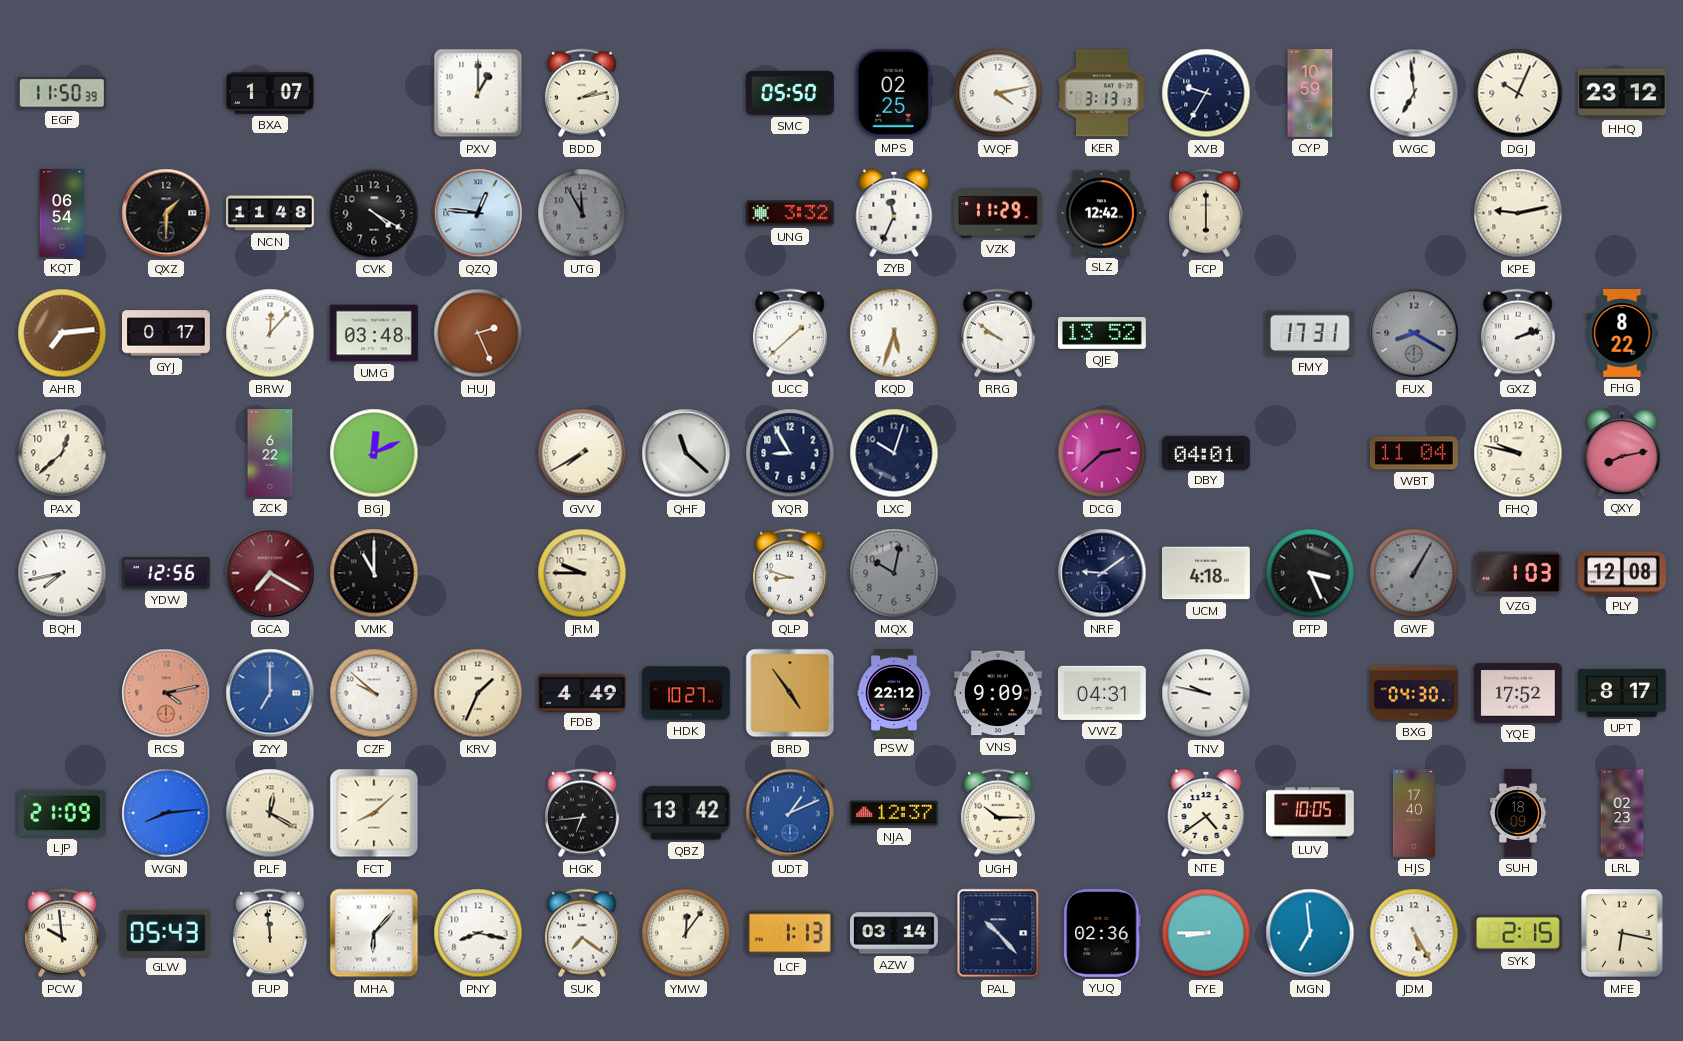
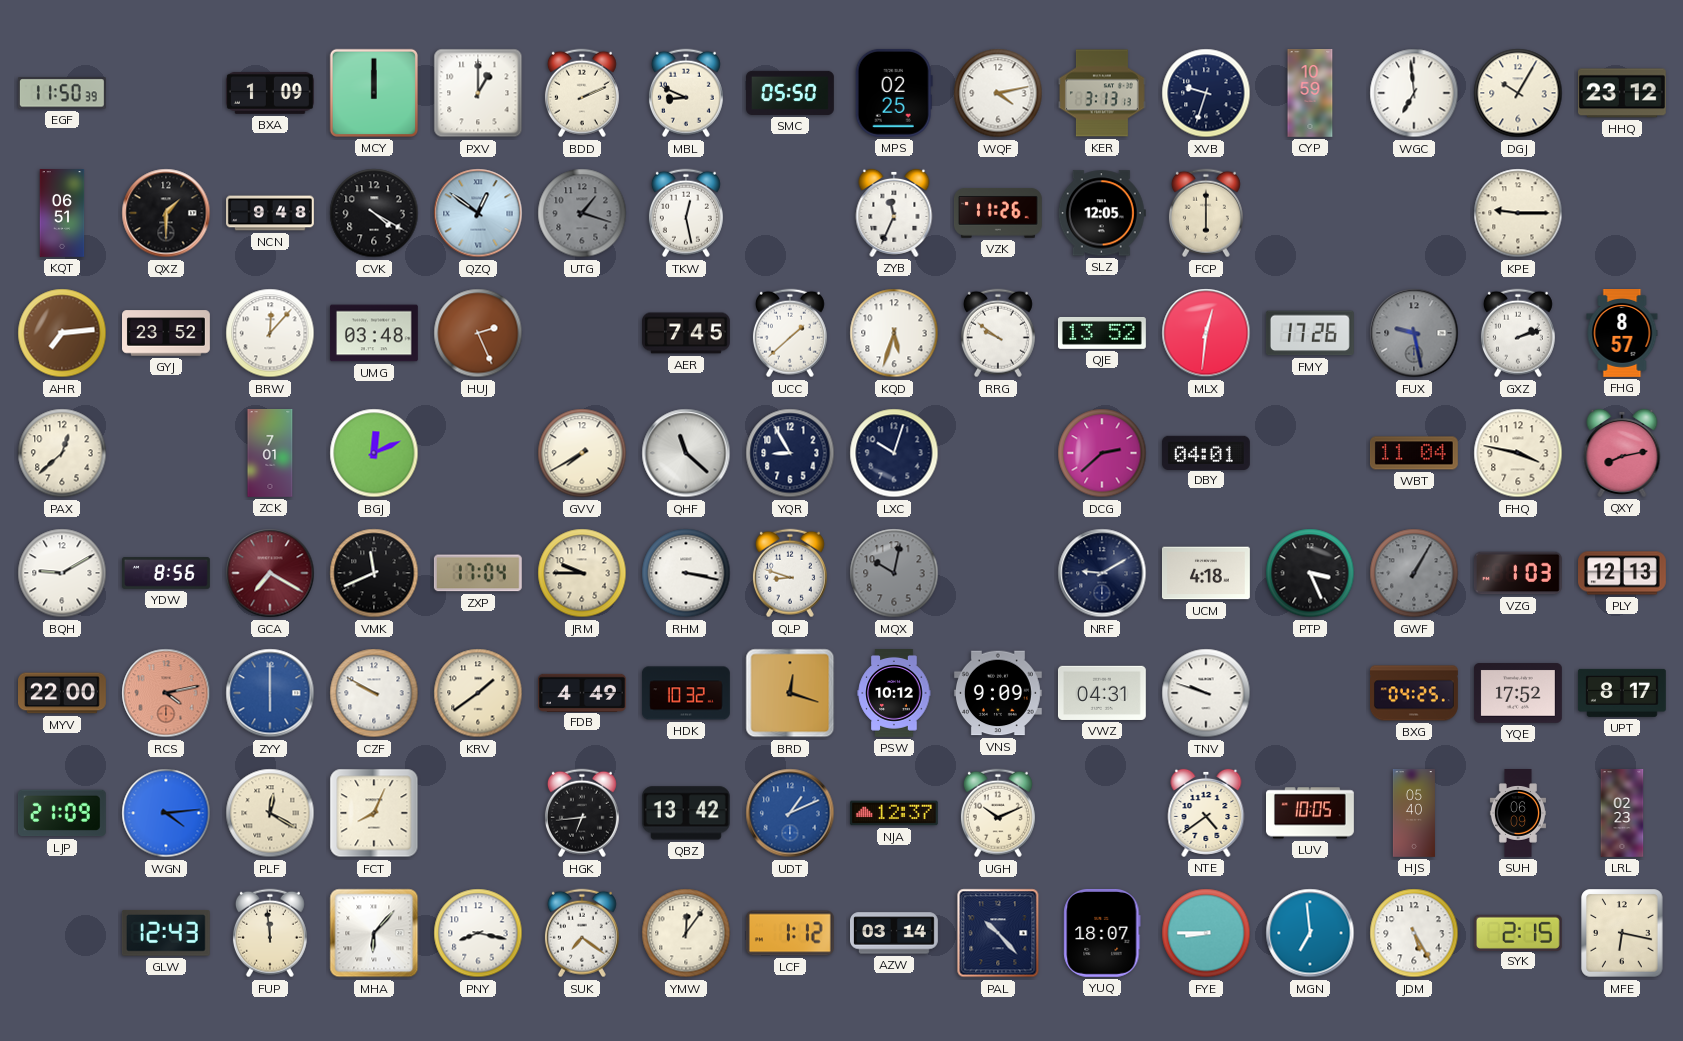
BXA: 1:07 -> 1:09
MCY: none -> 12:00
BDD: 2:13 -> 2:11
MBL: none -> 8:49
XVB: 9:35 -> 9:33
DGJ: 10:04 -> 10:05
KQT: 06:54 -> 06:51
NCN: 11:48 -> 9:48
QZQ: 12:46 -> 12:51
UTG: 11:55 -> 1:18
TKW: none -> 12:28
UNG: 3:32 -> none
VZK: 11:29 -> 11:26
SLZ: 12:42 -> 12:05
KPE: 9:13 -> 9:15
GYJ: 0:17 -> 23:52
AER: none -> 7:45
MLX: none -> 12:31
FMY: 17:31 -> 17:26
FUX: 8:20 -> 9:28
FHG: 8:22 -> 8:57
ZCK: 6:22 -> 7:01
FHQ: 9:47 -> 3:47
BQH: 7:43 -> 9:10
YDW: 12:56 -> 8:56
VMK: 11:00 -> 11:41
ZXP: none -> 17:04
RHM: none -> 3:17
NRF: 9:09 -> 9:10
PLY: 12:08 -> 12:13
MYV: none -> 22:00
ZYY: 7:00 -> 6:00
CZF: 9:52 -> 9:50
KRV: 1:34 -> 1:39
HDK: 10:27 -> 10:32
BRD: 4:54 -> 12:18
PSW: 22:12 -> 10:12
TNV: 9:47 -> 9:48
BXG: 04:30 -> 04:25
WGN: 8:14 -> 4:14
FCT: 8:08 -> 8:04
UGH: 10:15 -> 10:11
HJS: 17:40 -> 05:40
SUH: 18:09 -> 06:09
PCW: 9:59 -> none
GLW: 05:43 -> 12:43
LCF: 1:13 -> 1:12
YUQ: 02:36 -> 18:07
